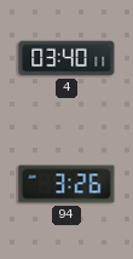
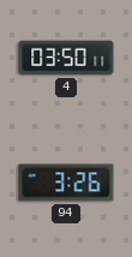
4: 03:40 -> 03:50
